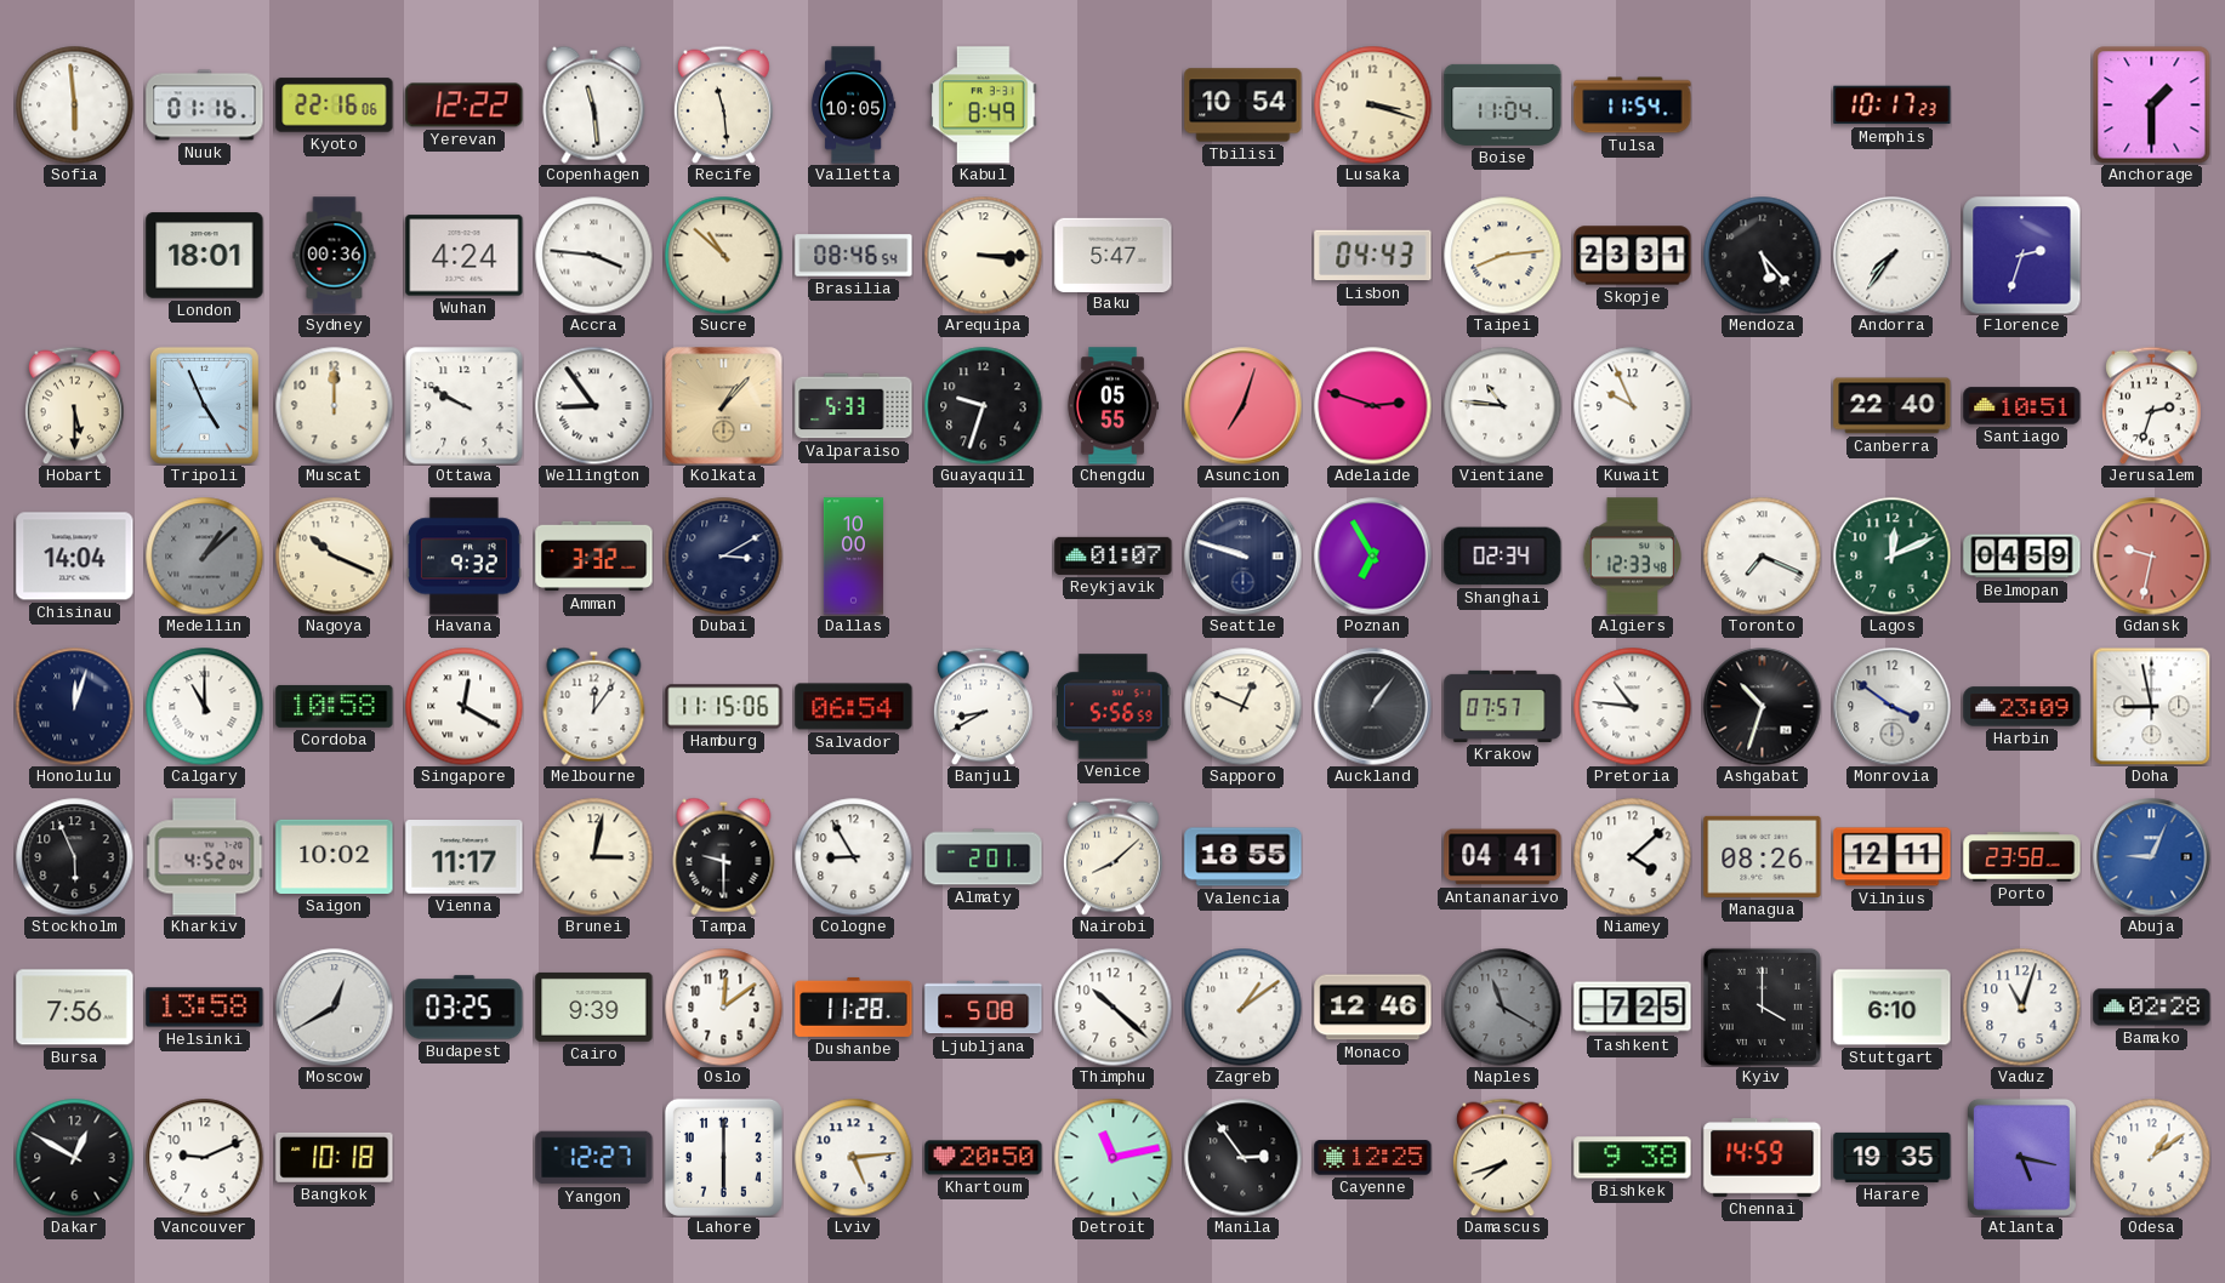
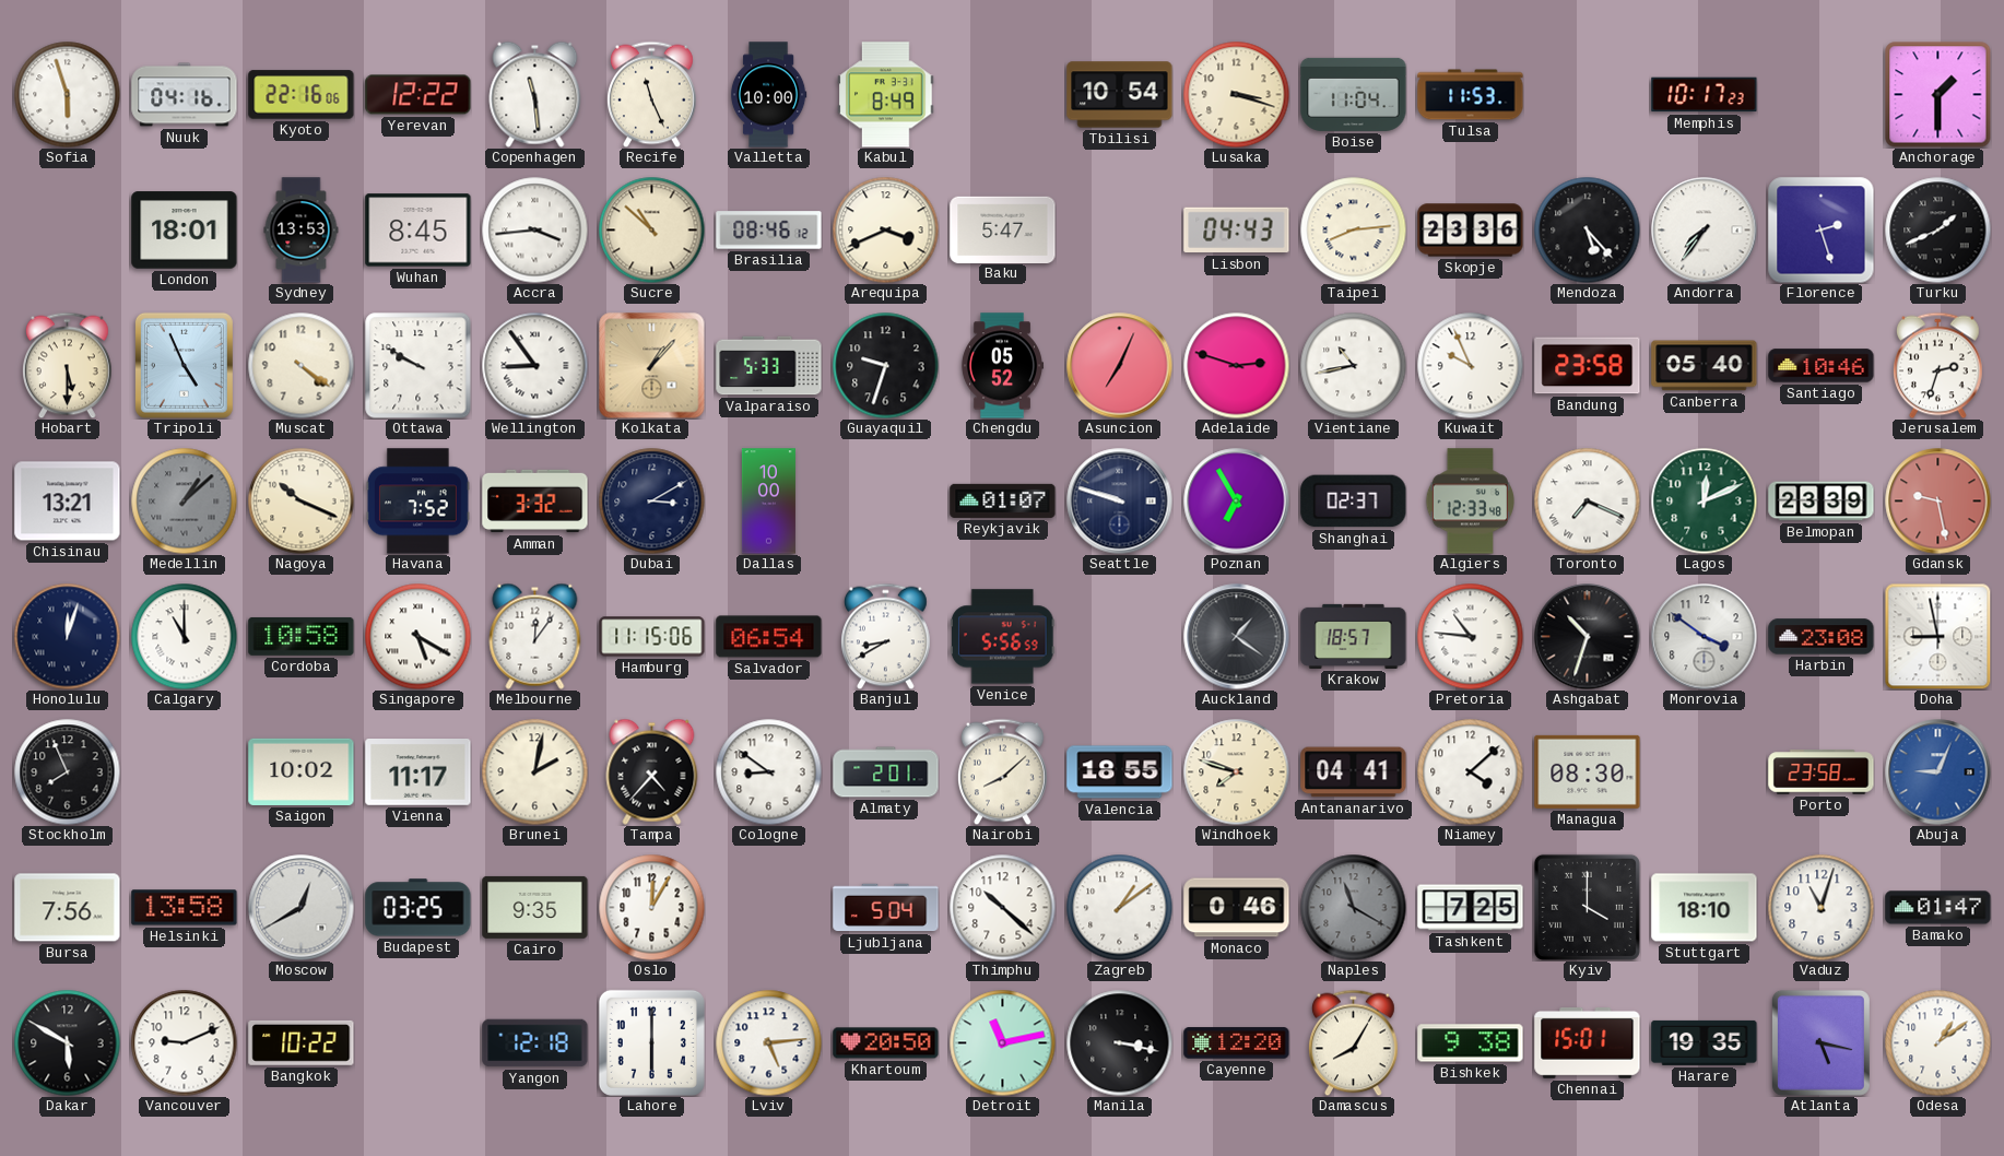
Sofia: 5:59 -> 5:57
Nuuk: 01:16 -> 04:16
Recife: 11:29 -> 11:26
Valletta: 10:05 -> 10:00
Tulsa: 11:54 -> 11:53
Sydney: 00:36 -> 13:53
Wuhan: 4:24 -> 8:45
Accra: 3:46 -> 3:44
Brasilia: 08:46:54 -> 08:46:12
Arequipa: 3:15 -> 3:41
Skopje: 23:31 -> 23:36
Florence: 2:33 -> 2:27
Turku: none -> 1:41
Muscat: 12:00 -> 4:21
Chengdu: 05:55 -> 05:52
Asuncion: 7:03 -> 7:04
Vientiane: 10:46 -> 10:43
Bandung: none -> 23:58
Canberra: 22:40 -> 05:40
Santiago: 10:51 -> 10:46
Chisinau: 14:04 -> 13:21
Havana: 9:32 -> 7:52
Shanghai: 02:34 -> 02:37
Belmopan: 04:59 -> 23:39
Gdansk: 9:32 -> 9:28
Singapore: 12:20 -> 5:20
Sapporo: 12:49 -> none
Auckland: 1:06 -> 1:21
Krakow: 07:57 -> 18:57
Harbin: 23:09 -> 23:08
Stockholm: 5:56 -> 7:56
Kharkiv: 4:52 -> none
Brunei: 3:02 -> 2:02
Tampa: 9:30 -> 4:37
Cologne: 8:55 -> 8:51
Windhoek: none -> 7:48
Managua: 08:26 -> 08:30
Vilnius: 12:11 -> none
Cairo: 9:39 -> 9:35
Oslo: 12:09 -> 12:05
Dushanbe: 11:28 -> none
Ljubljana: 5:08 -> 5:04
Monaco: 12:46 -> 0:46
Stuttgart: 6:10 -> 18:10
Bamako: 02:28 -> 01:47
Dakar: 12:50 -> 5:50
Bangkok: 10:18 -> 10:22
Yangon: 12:27 -> 12:18
Manila: 2:54 -> 3:17
Cayenne: 12:25 -> 12:20
Damascus: 7:42 -> 8:05
Chennai: 14:59 -> 15:01
